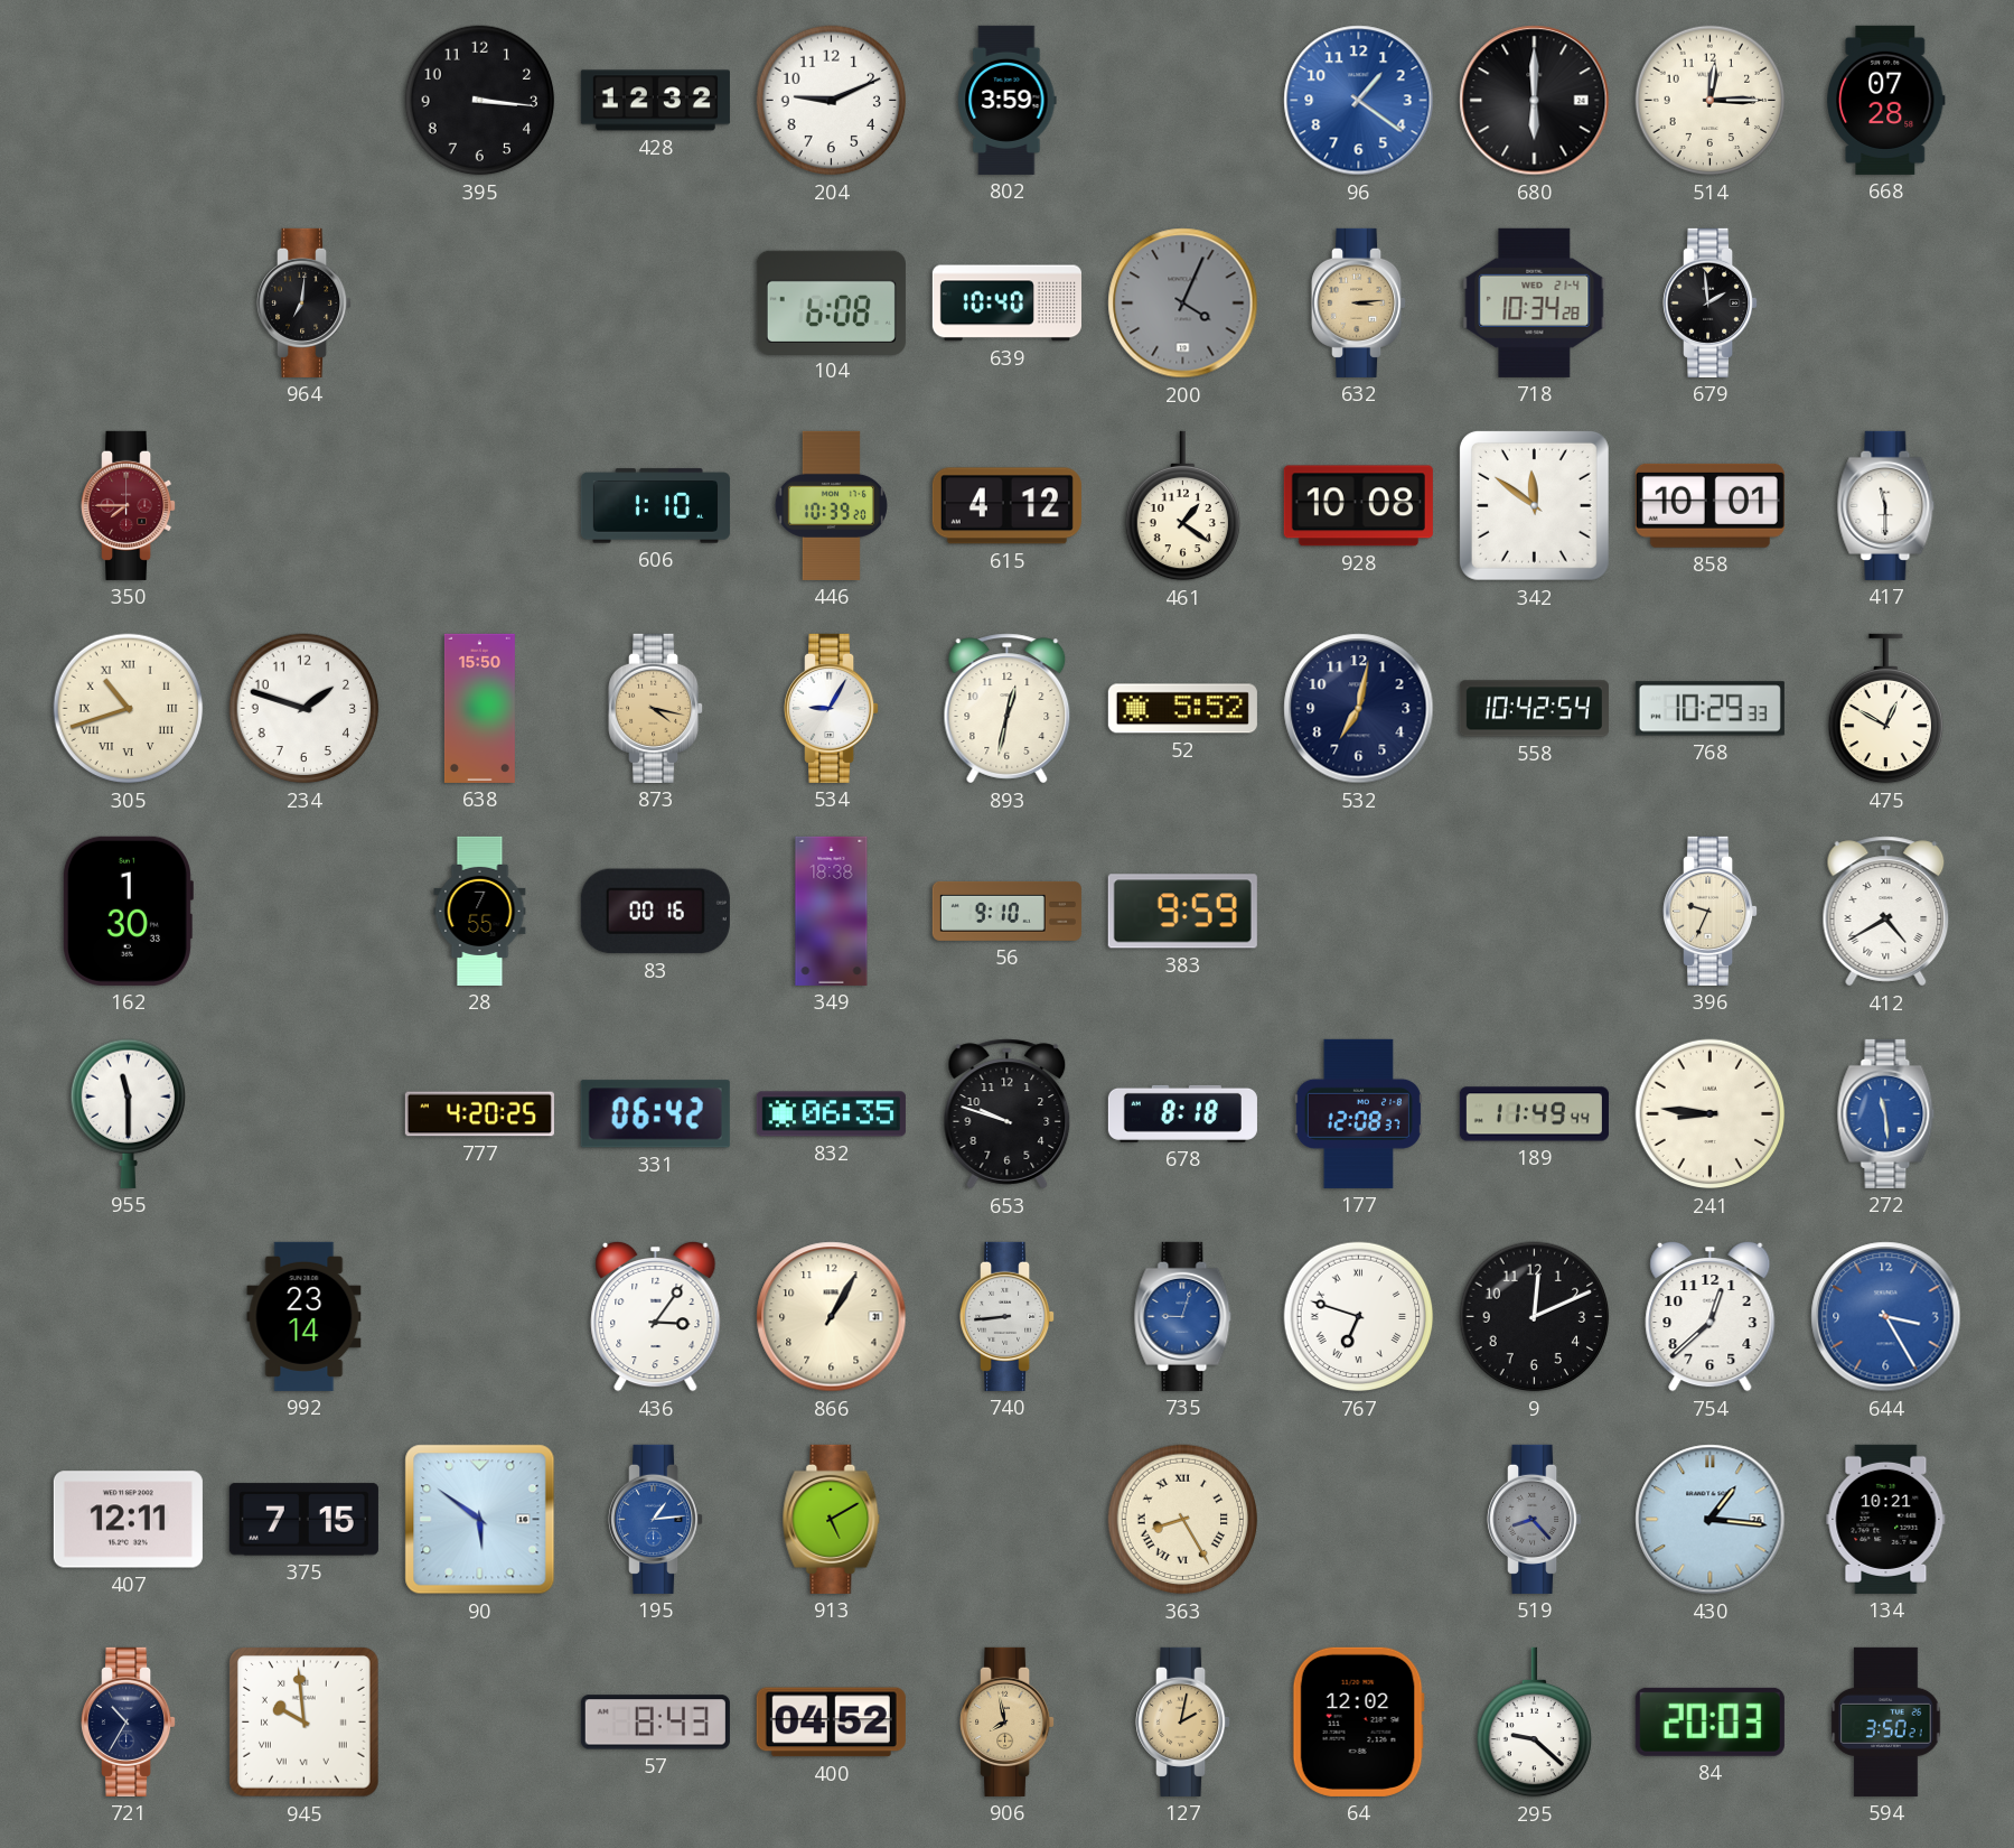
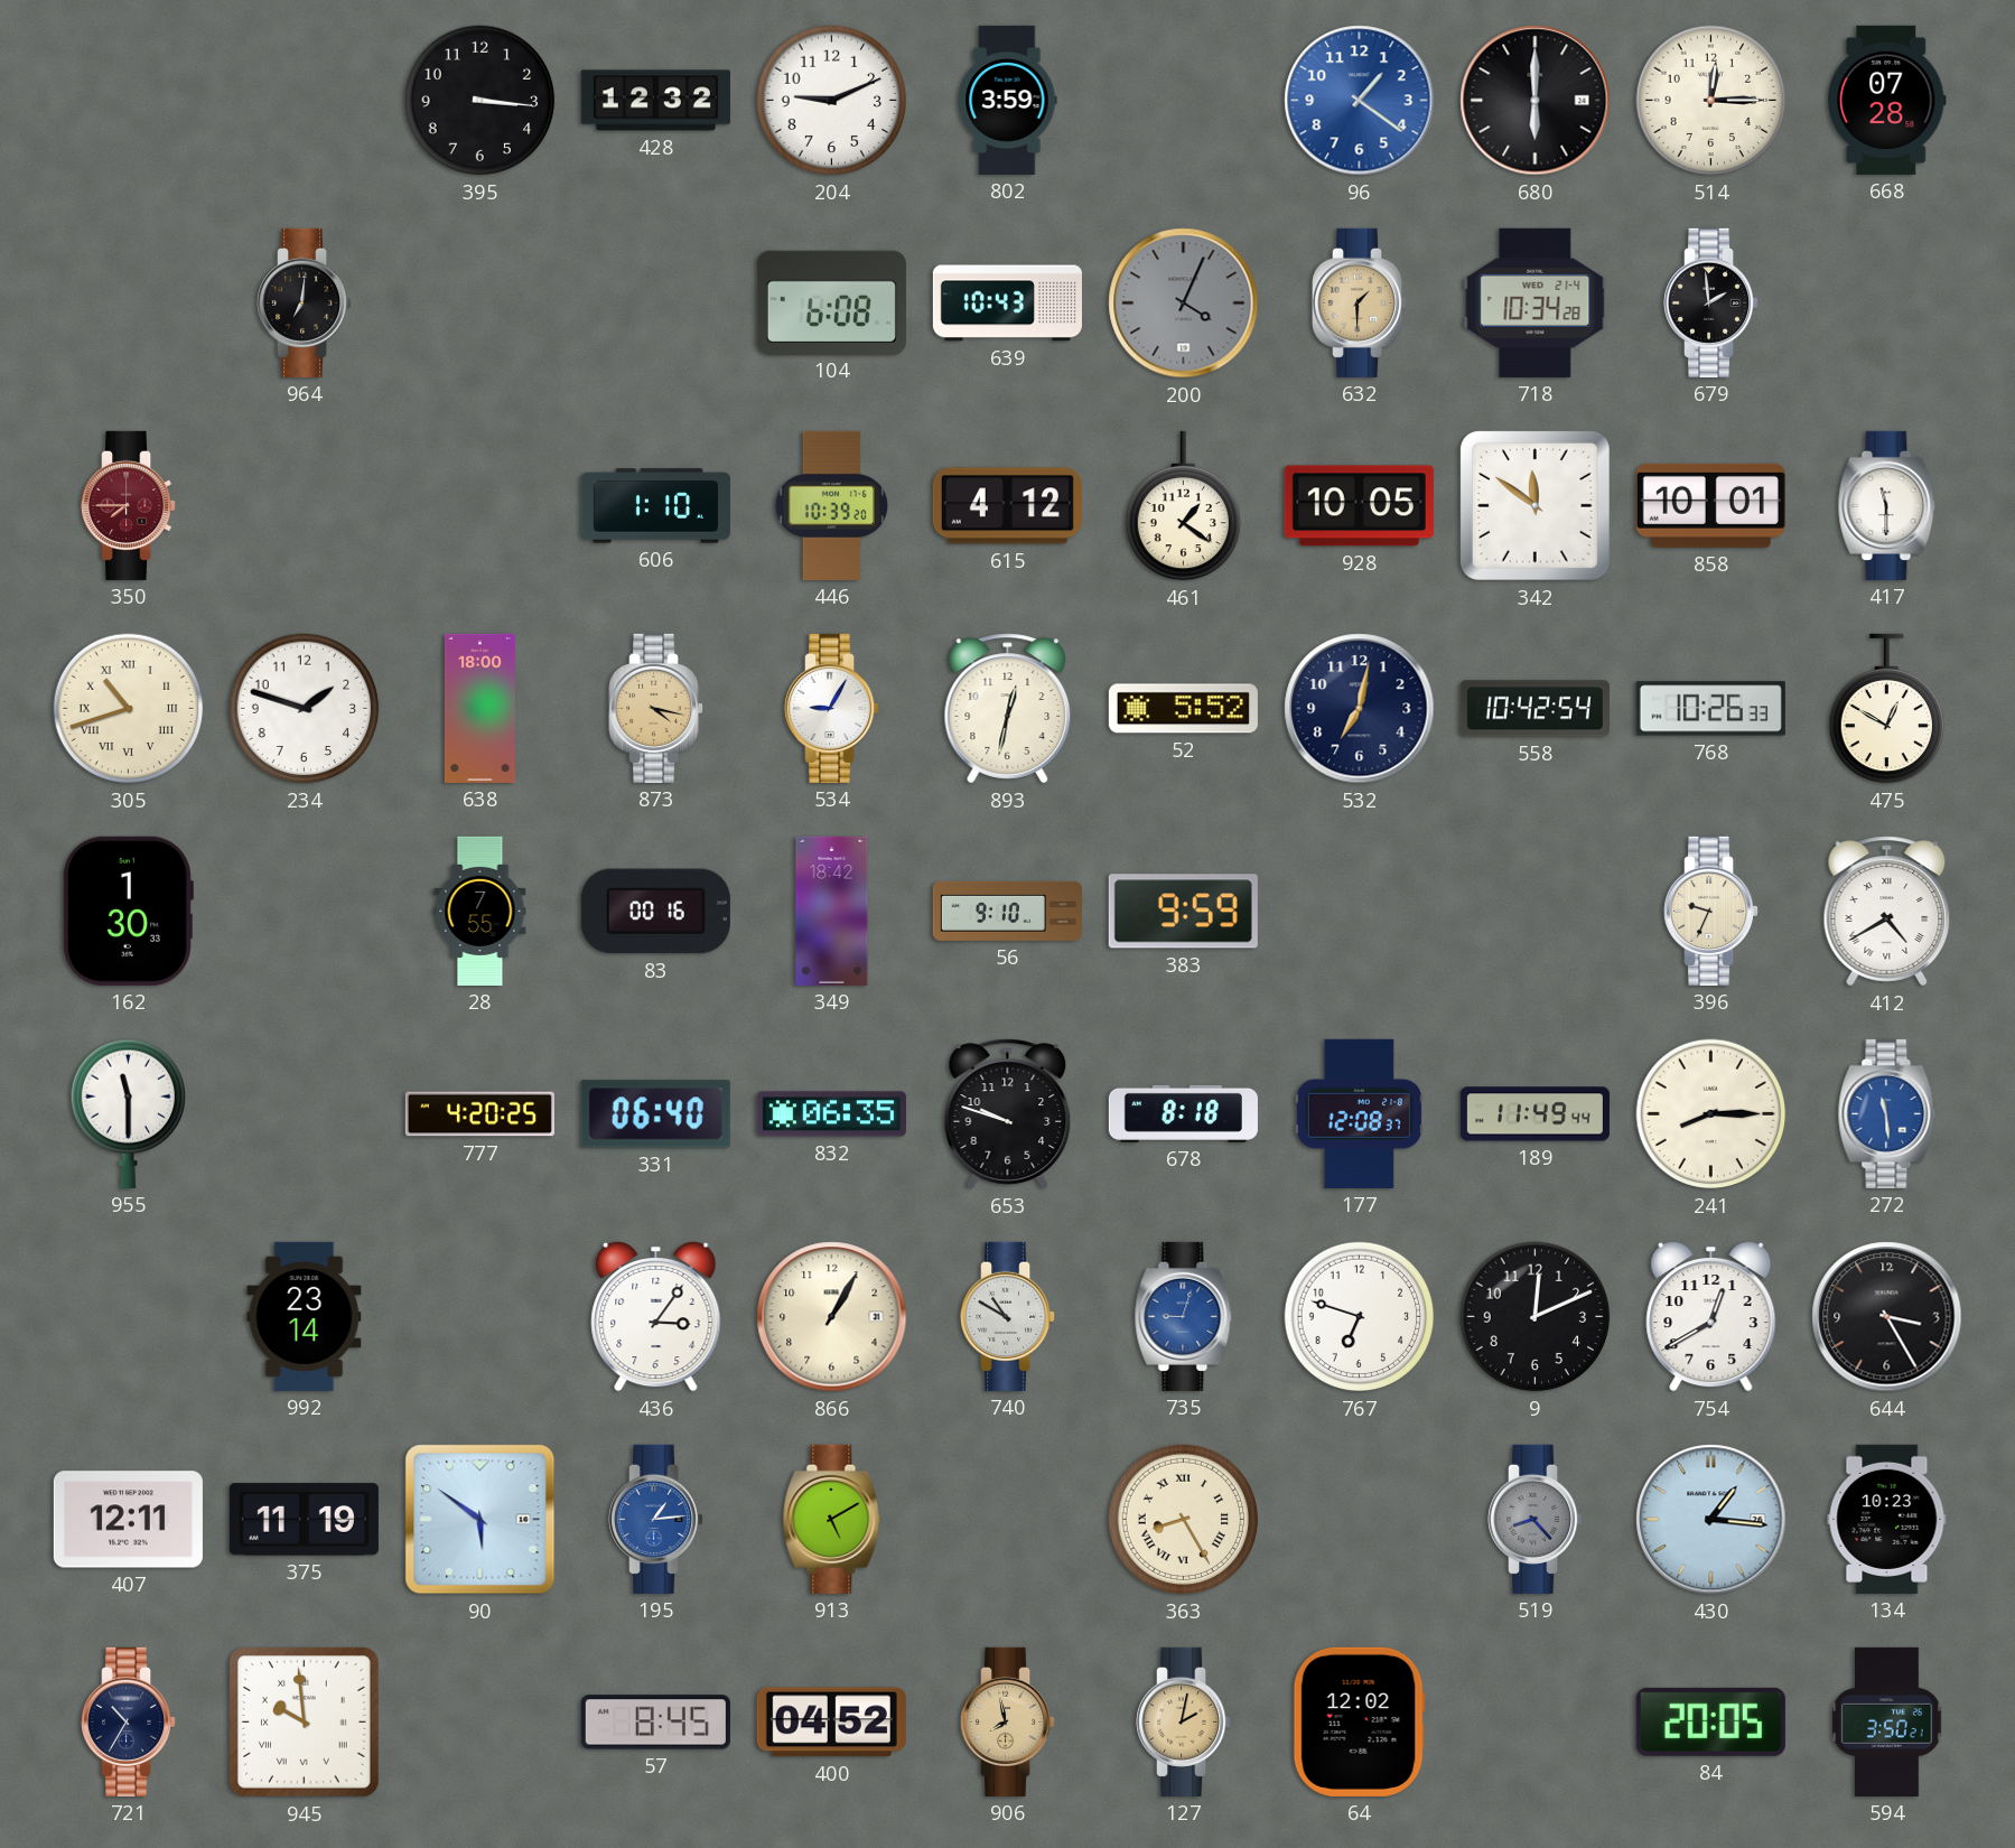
639: 10:40 -> 10:43
632: 3:14 -> 1:30
928: 10:08 -> 10:05
638: 15:50 -> 18:00
768: 10:29 -> 10:26
349: 18:38 -> 18:42
331: 06:42 -> 06:40
241: 8:46 -> 8:15
740: 8:44 -> 10:50
767 numerals: Roman -> Arabic
754: 12:38 -> 12:40
644 dial: blue -> black
375: 7:15 -> 11:19
134: 10:21 -> 10:23
57: 8:43 -> 8:45
295: 9:22 -> none
84: 20:03 -> 20:05
